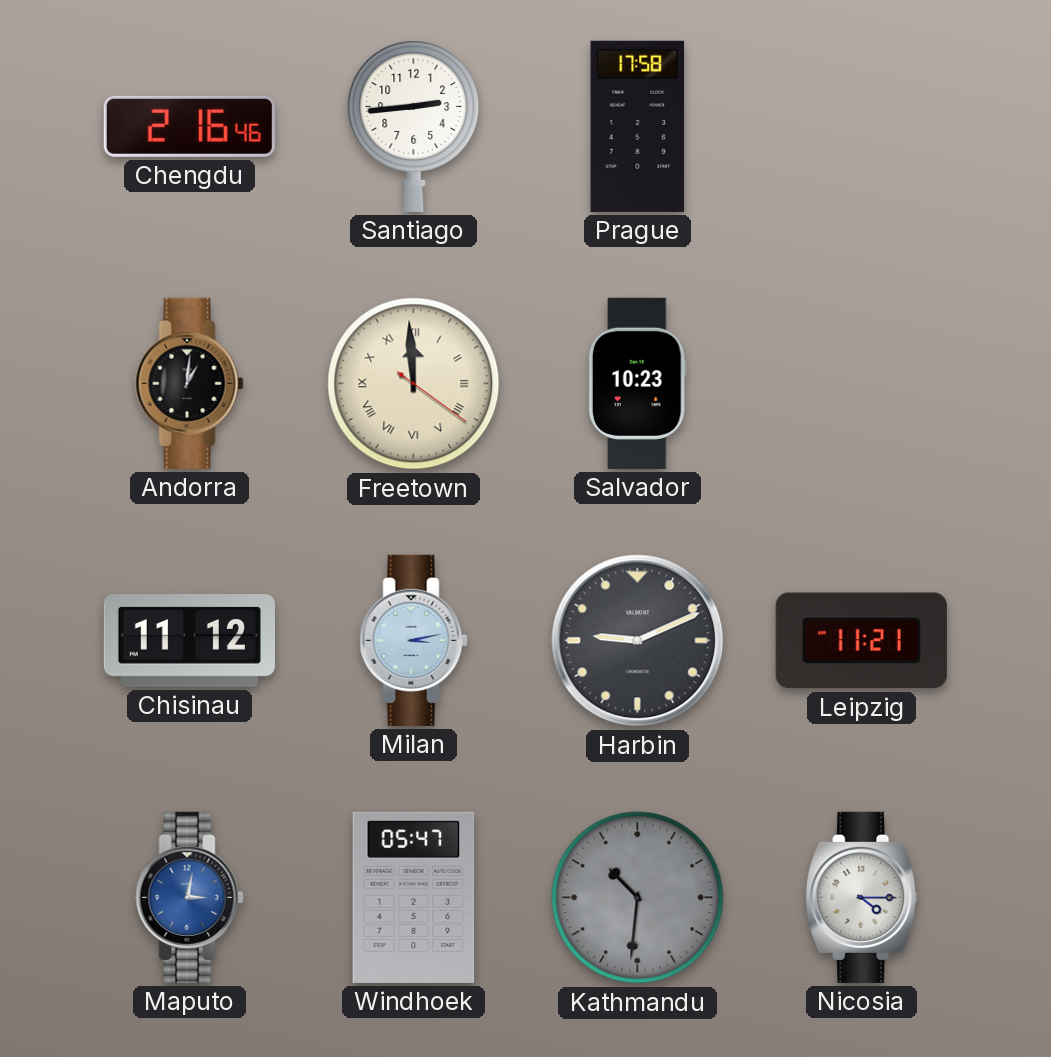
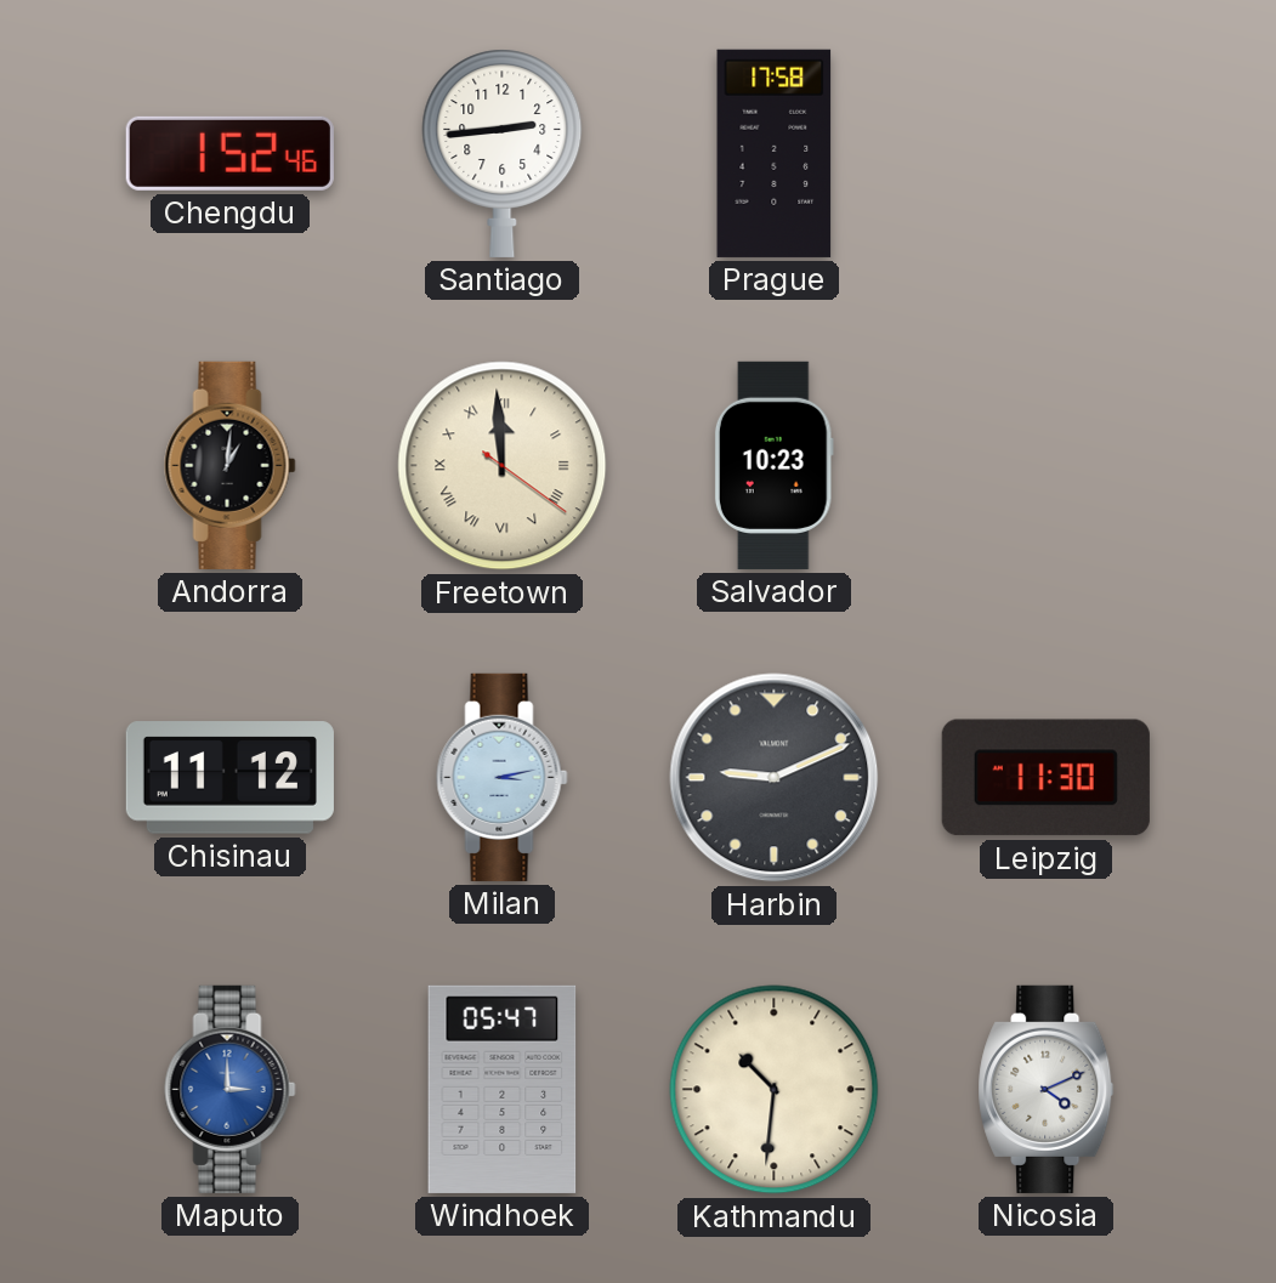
Chengdu: 2:16 -> 1:52
Leipzig: 11:21 -> 11:30
Maputo: 3:02 -> 3:00
Kathmandu dial: grey -> cream
Nicosia: 4:15 -> 4:11
